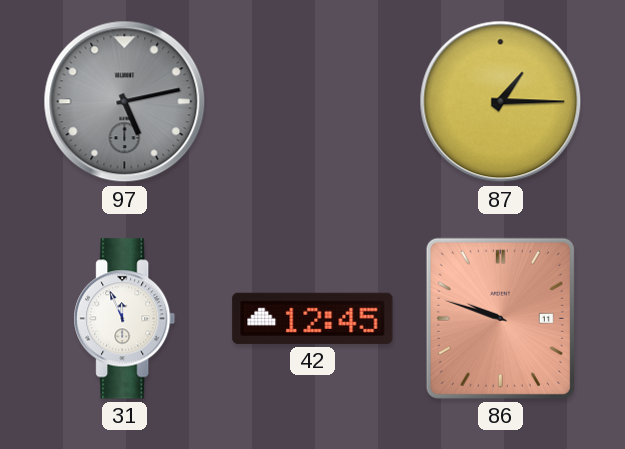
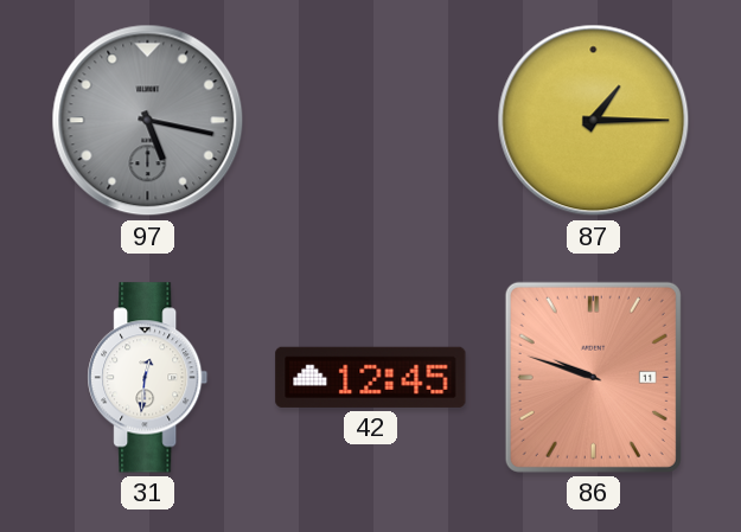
97: 5:13 -> 5:17
31: 11:56 -> 12:31
